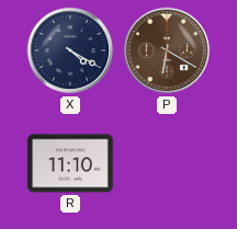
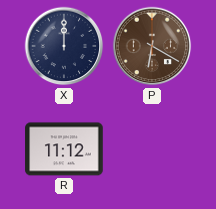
X: 4:20 -> 12:00
R: 11:10 -> 11:12
